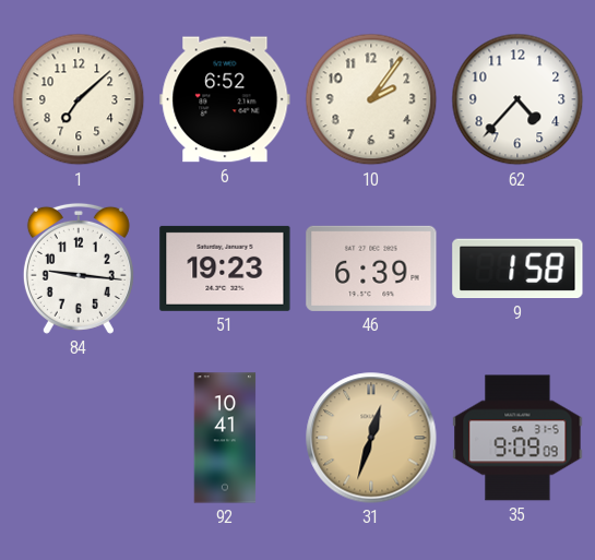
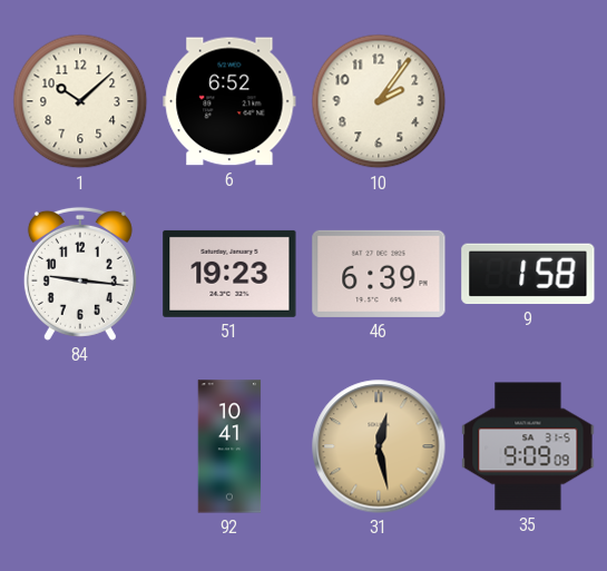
1: 7:08 -> 10:08
62: 4:37 -> none
31: 12:33 -> 12:28
